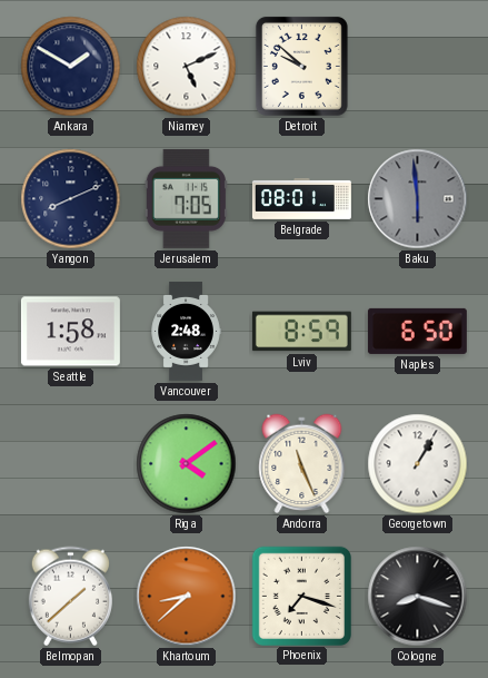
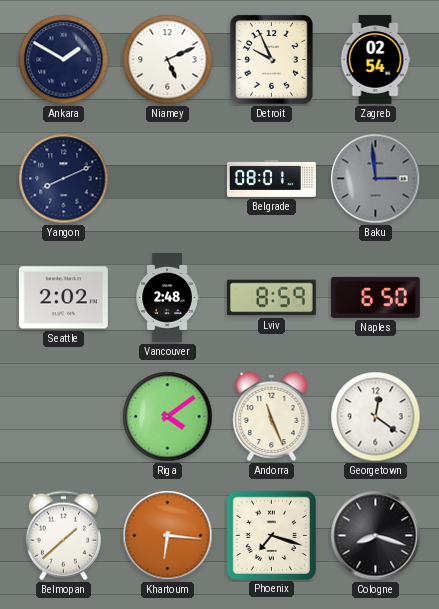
Detroit: 9:52 -> 9:56
Zagreb: none -> 02:54
Jerusalem: 7:05 -> none
Baku: 5:59 -> 2:59
Seattle: 1:58 -> 2:02
Georgetown: 1:05 -> 12:21
Khartoum: 8:38 -> 6:16
